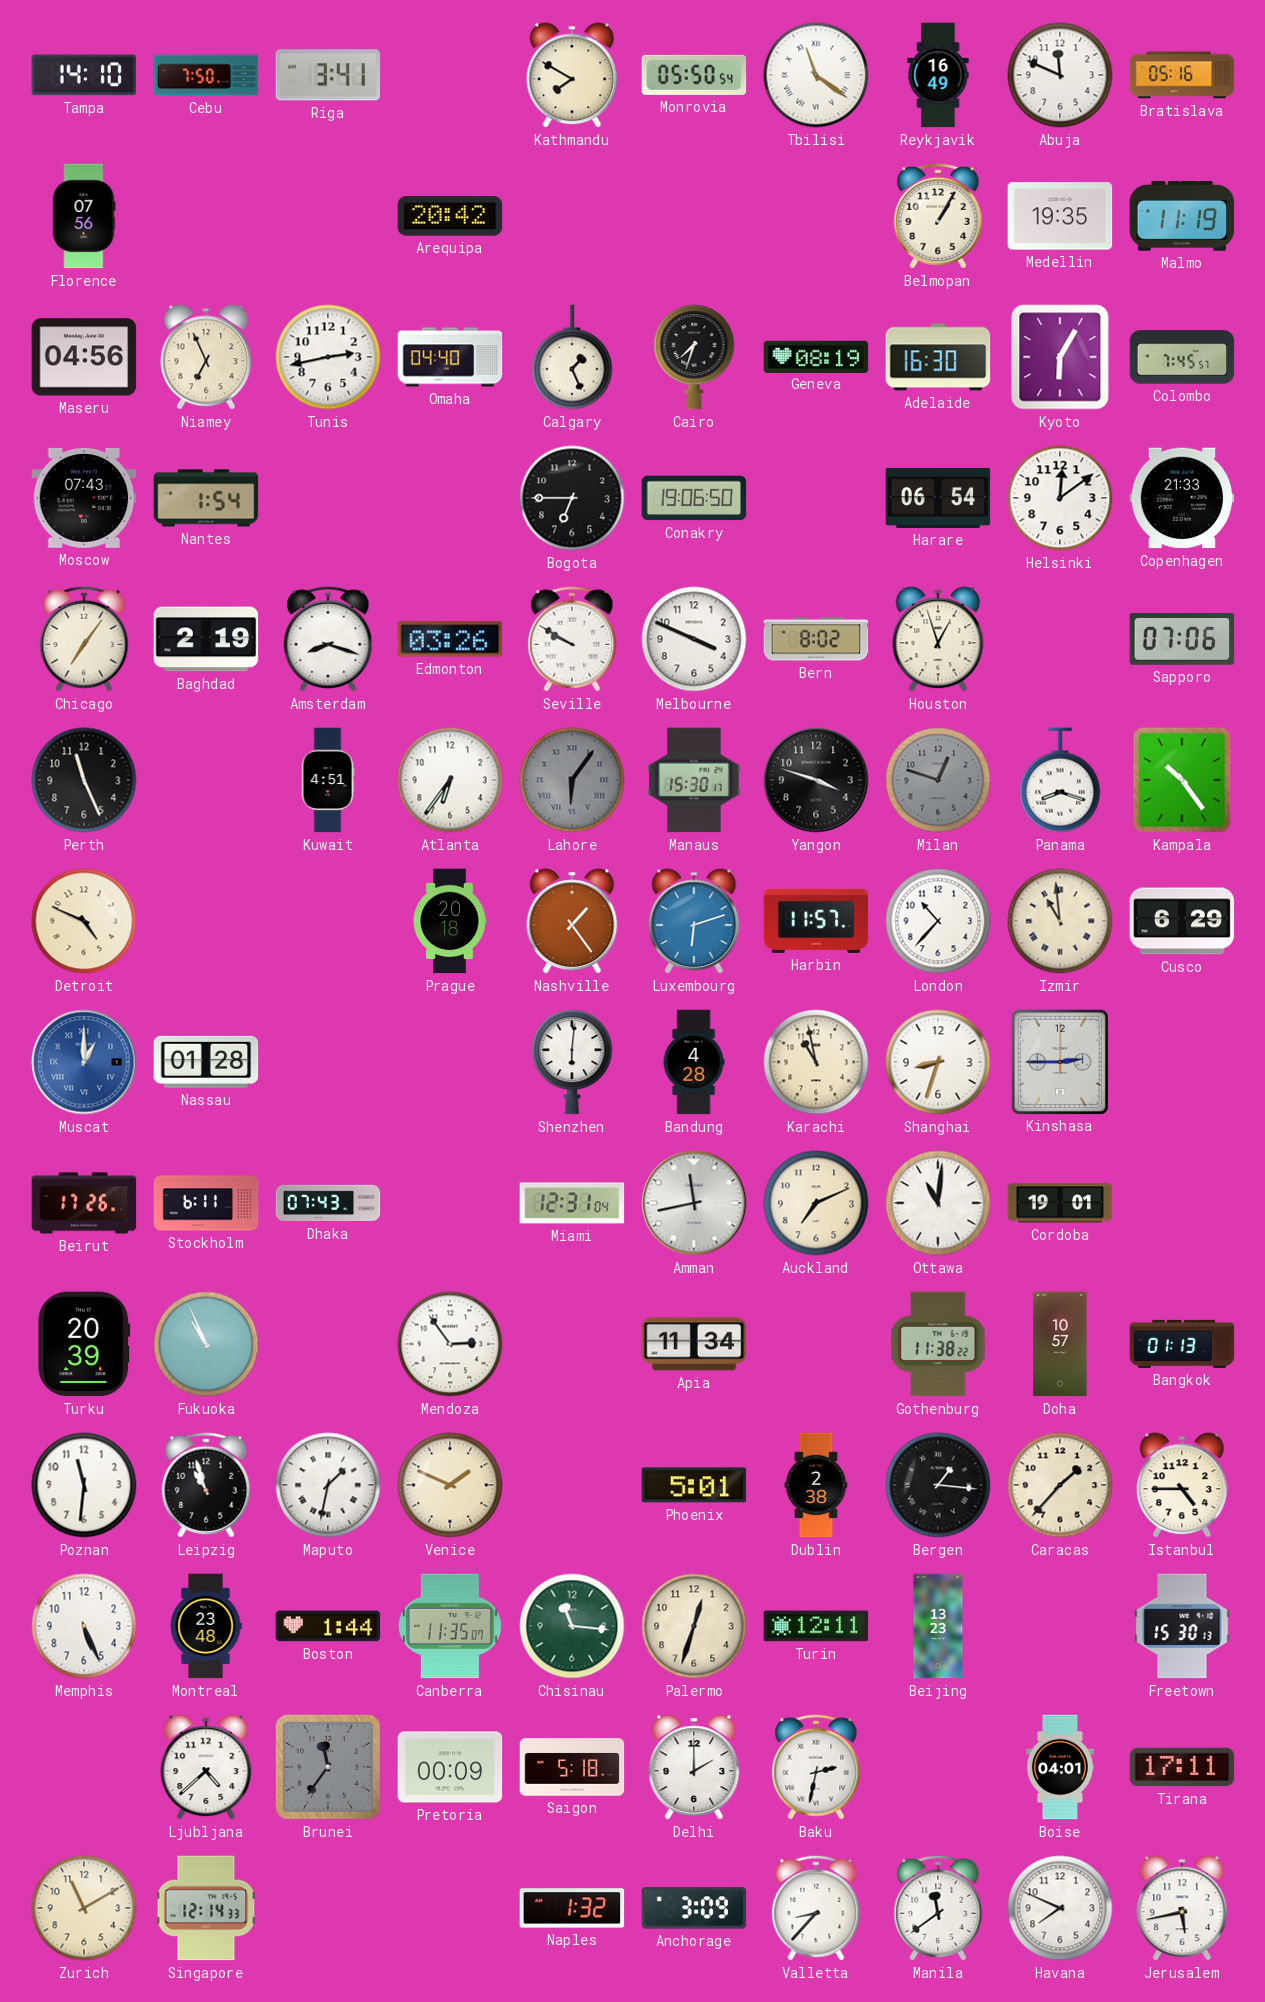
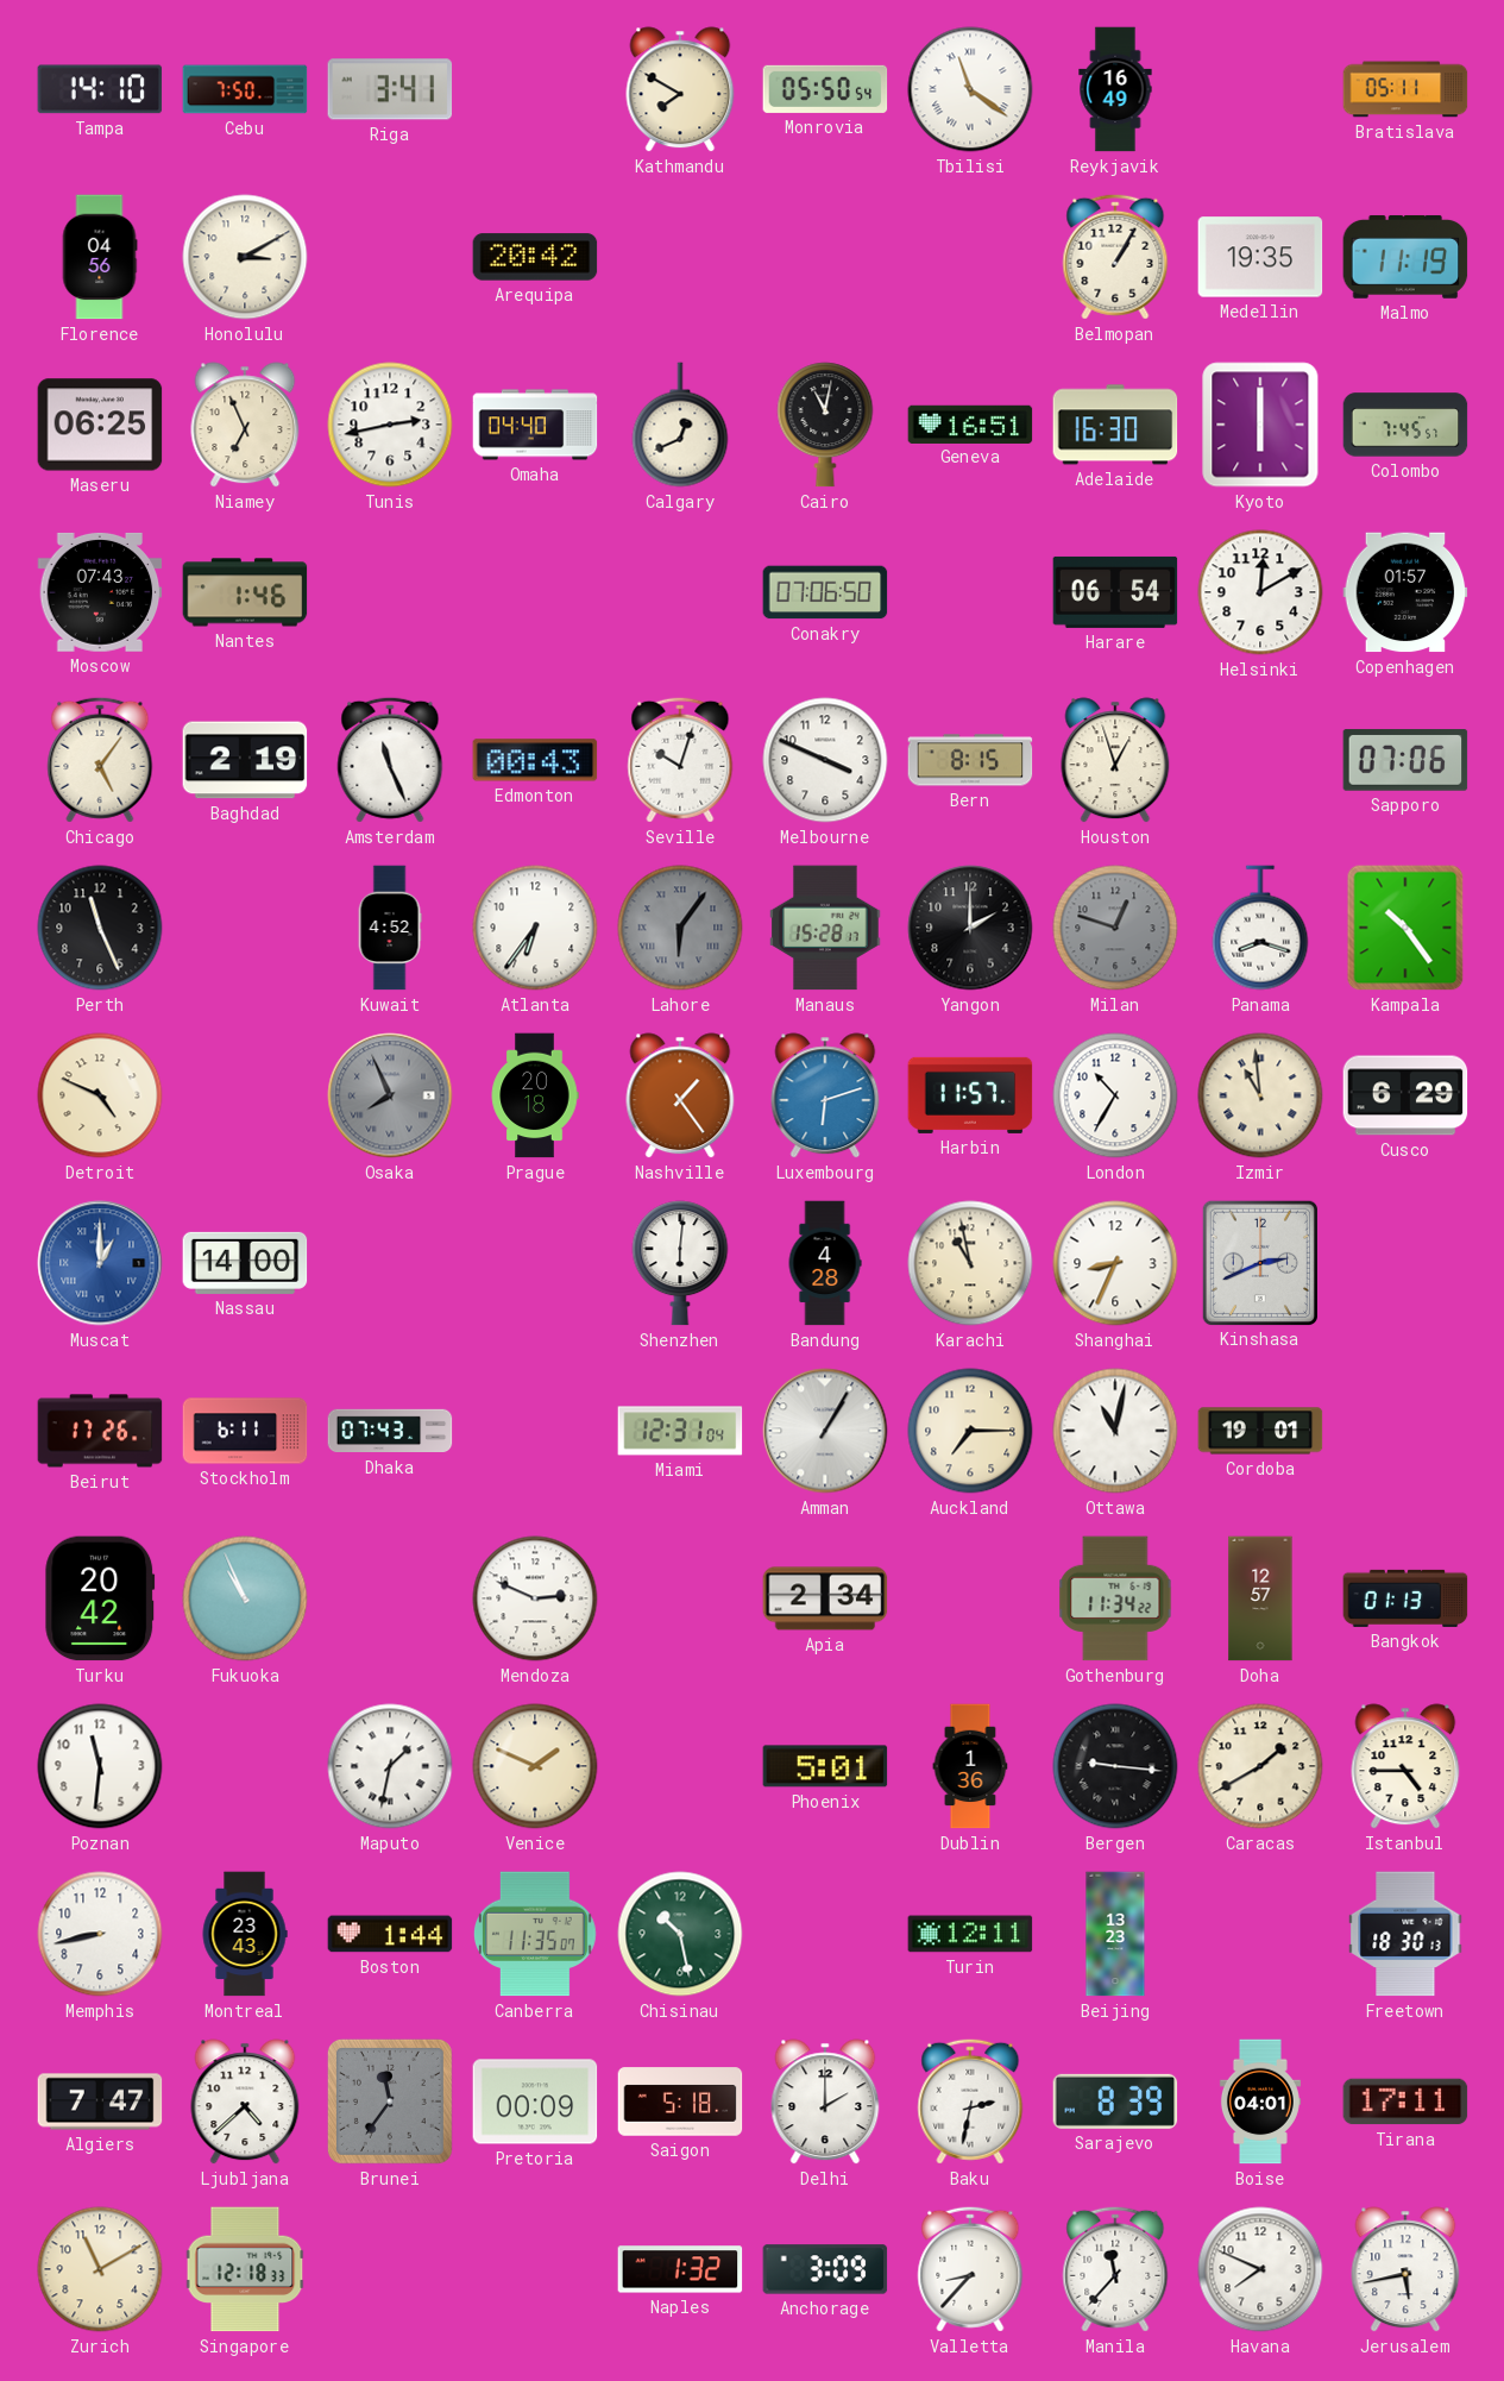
Abuja: 11:49 -> none
Bratislava: 05:16 -> 05:11
Florence: 07:56 -> 04:56
Honolulu: none -> 3:10
Maseru: 04:56 -> 06:25
Calgary: 1:26 -> 12:41
Cairo: 7:33 -> 11:02
Geneva: 08:19 -> 16:51
Kyoto: 6:05 -> 6:00
Nantes: 1:54 -> 1:46
Bogota: 6:45 -> none
Conakry: 19:06 -> 07:06
Helsinki: 12:09 -> 12:10
Copenhagen: 21:33 -> 01:57
Chicago: 7:06 -> 5:06
Amsterdam: 8:18 -> 11:26
Edmonton: 03:26 -> 00:43
Seville: 9:50 -> 10:03
Bern: 8:02 -> 8:15
Kuwait: 4:51 -> 4:52
Manaus: 15:30 -> 15:28
Yangon: 3:48 -> 2:00
Osaka: none -> 7:56
London: 10:37 -> 10:35
Nassau: 01:28 -> 14:00
Shanghai: 8:33 -> 8:34
Kinshasa: 2:45 -> 2:41
Amman: 11:43 -> 1:05
Auckland: 7:11 -> 7:15
Ottawa: 11:01 -> 11:02
Turku: 20:39 -> 20:42
Mendoza: 2:54 -> 2:49
Apia: 11:34 -> 2:34
Gothenburg: 11:38 -> 11:34
Doha: 10:57 -> 12:57
Leipzig: 10:57 -> none
Dublin: 2:38 -> 1:36
Bergen: 1:16 -> 9:16
Caracas: 1:37 -> 1:40
Memphis: 5:26 -> 8:43
Montreal: 23:48 -> 23:43
Chisinau: 11:16 -> 10:28
Palermo: 12:33 -> none
Freetown: 15:30 -> 18:30
Algiers: none -> 7:47
Sarajevo: none -> 8:39
Singapore: 12:14 -> 12:18
Manila: 11:39 -> 11:37
